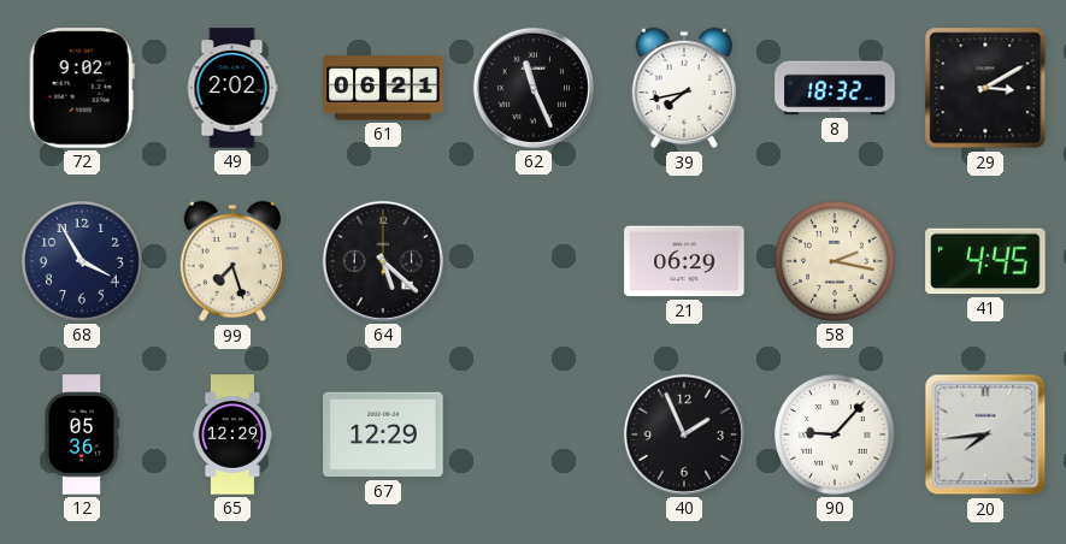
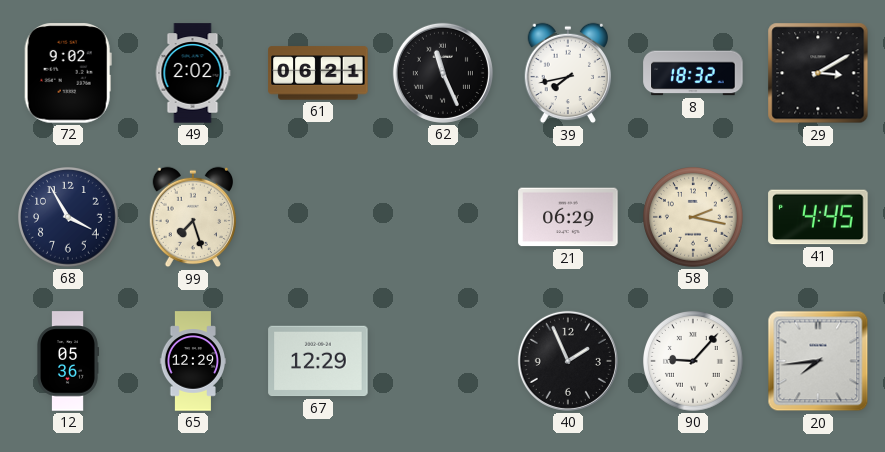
64: 5:22 -> none
